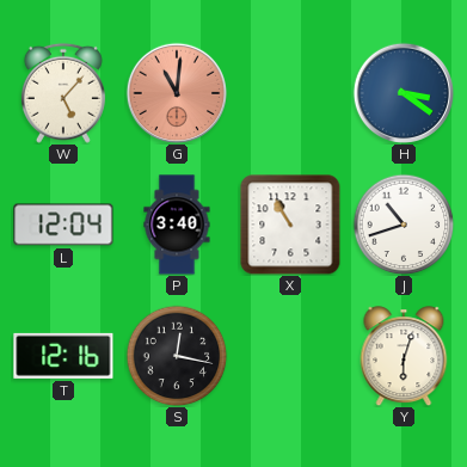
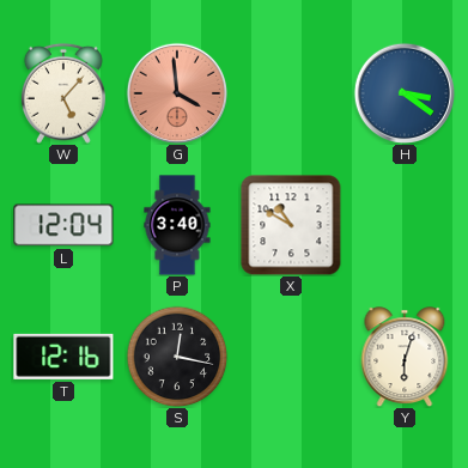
G: 11:01 -> 3:59
X: 10:55 -> 10:50
J: 10:42 -> none
